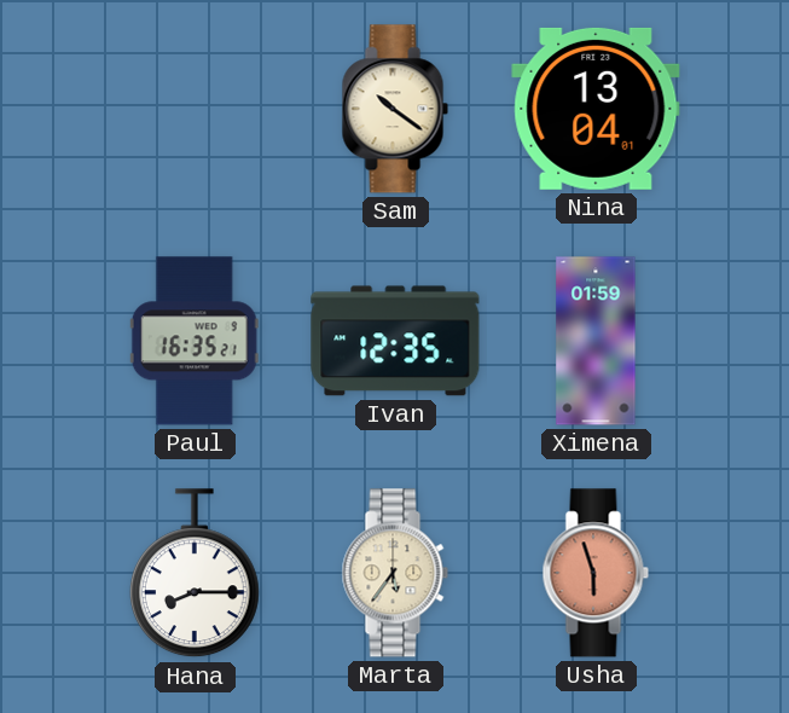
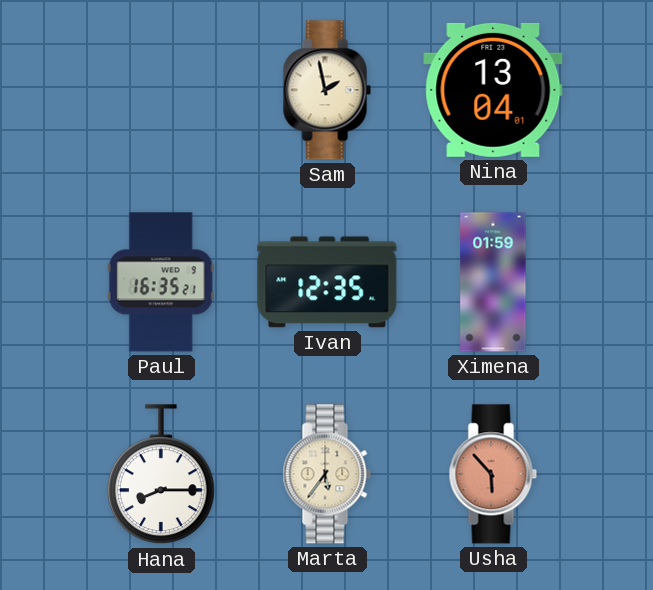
Sam: 10:21 -> 1:58
Usha: 5:57 -> 5:53
